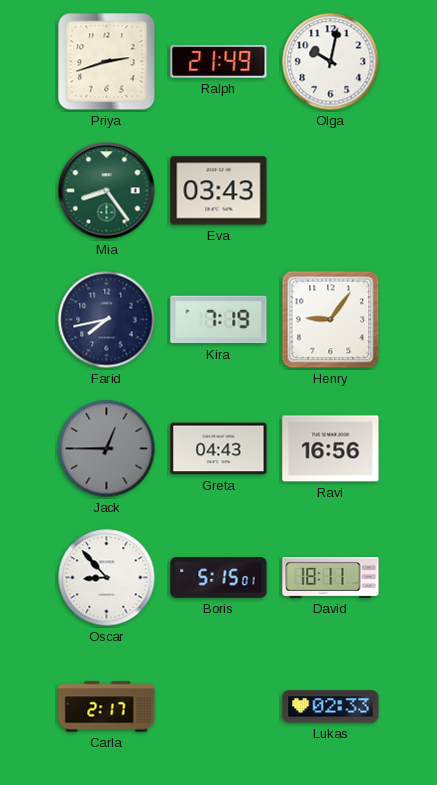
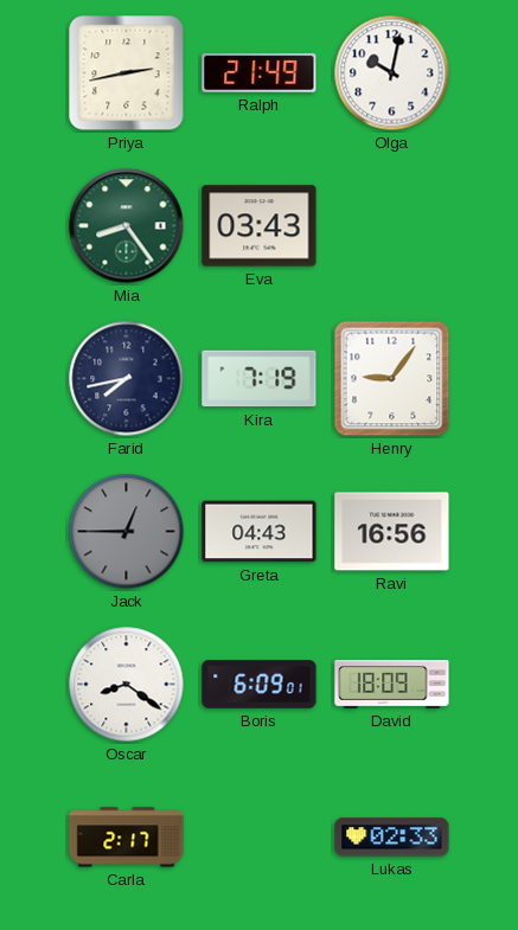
Priya: 2:42 -> 2:43
Oscar: 8:53 -> 8:21
Boris: 5:15 -> 6:09
David: 18:11 -> 18:09
